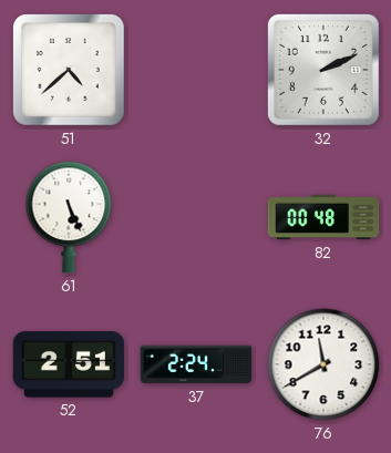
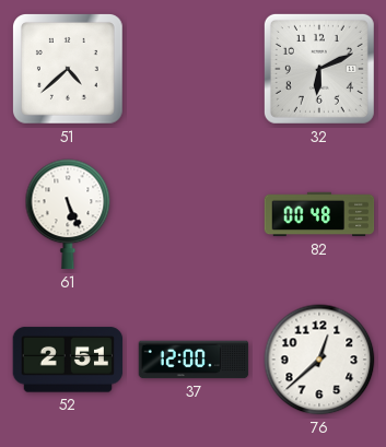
32: 2:11 -> 6:11
37: 2:24 -> 12:00
76: 11:40 -> 12:38
